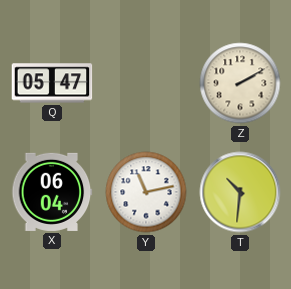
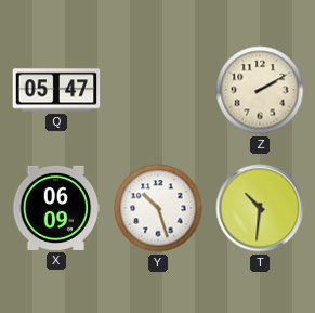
X: 06:04 -> 06:09
Y: 11:13 -> 10:27
